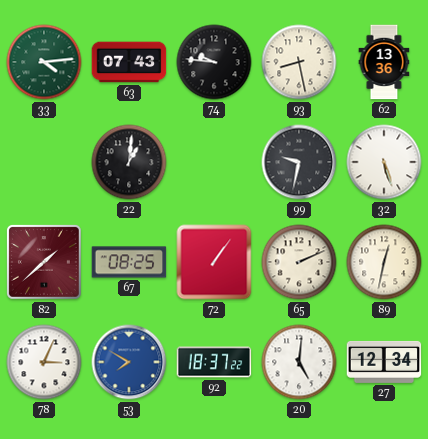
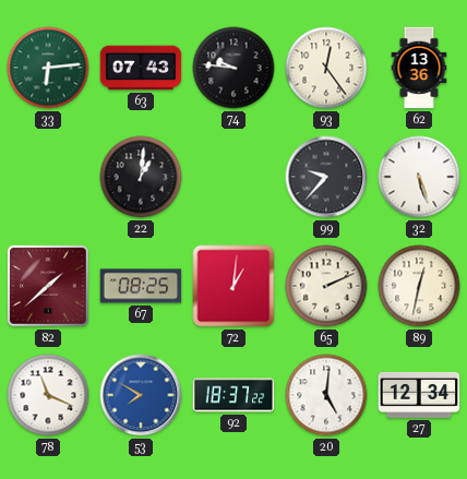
33: 4:14 -> 6:14
93: 8:28 -> 12:24
99: 9:32 -> 9:37
72: 1:06 -> 1:01
78: 3:04 -> 11:19
